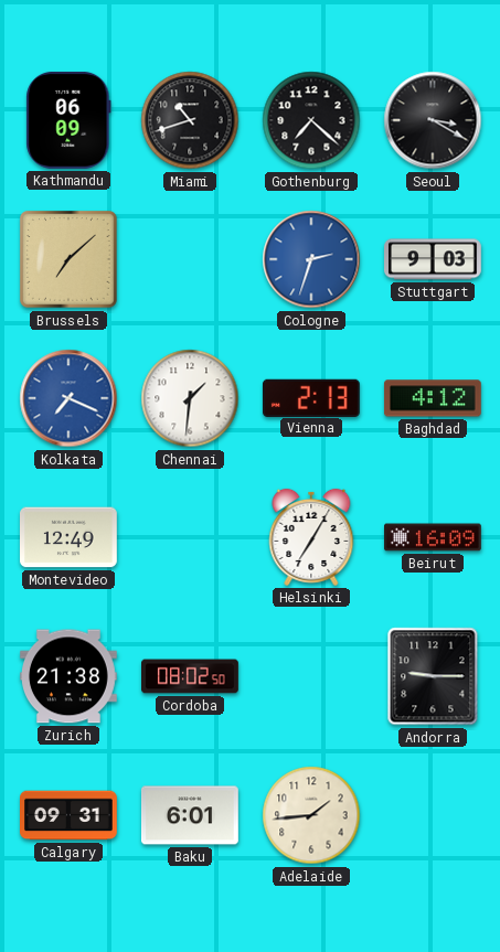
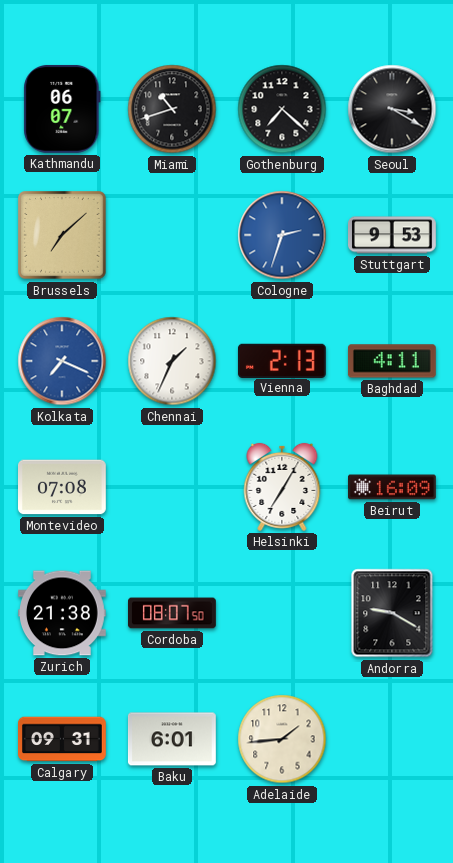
Kathmandu: 06:09 -> 06:07
Stuttgart: 9:03 -> 9:53
Chennai: 1:31 -> 1:34
Baghdad: 4:12 -> 4:11
Montevideo: 12:49 -> 07:08
Cordoba: 08:02 -> 08:07
Andorra: 9:15 -> 9:20
